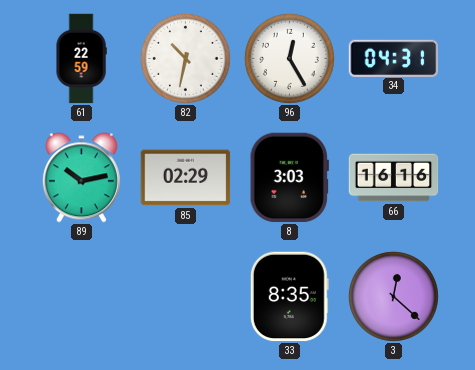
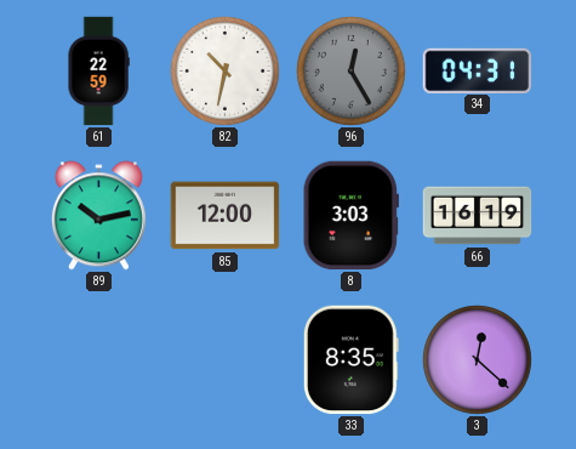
96 dial: white -> grey
85: 02:29 -> 12:00
66: 16:16 -> 16:19
